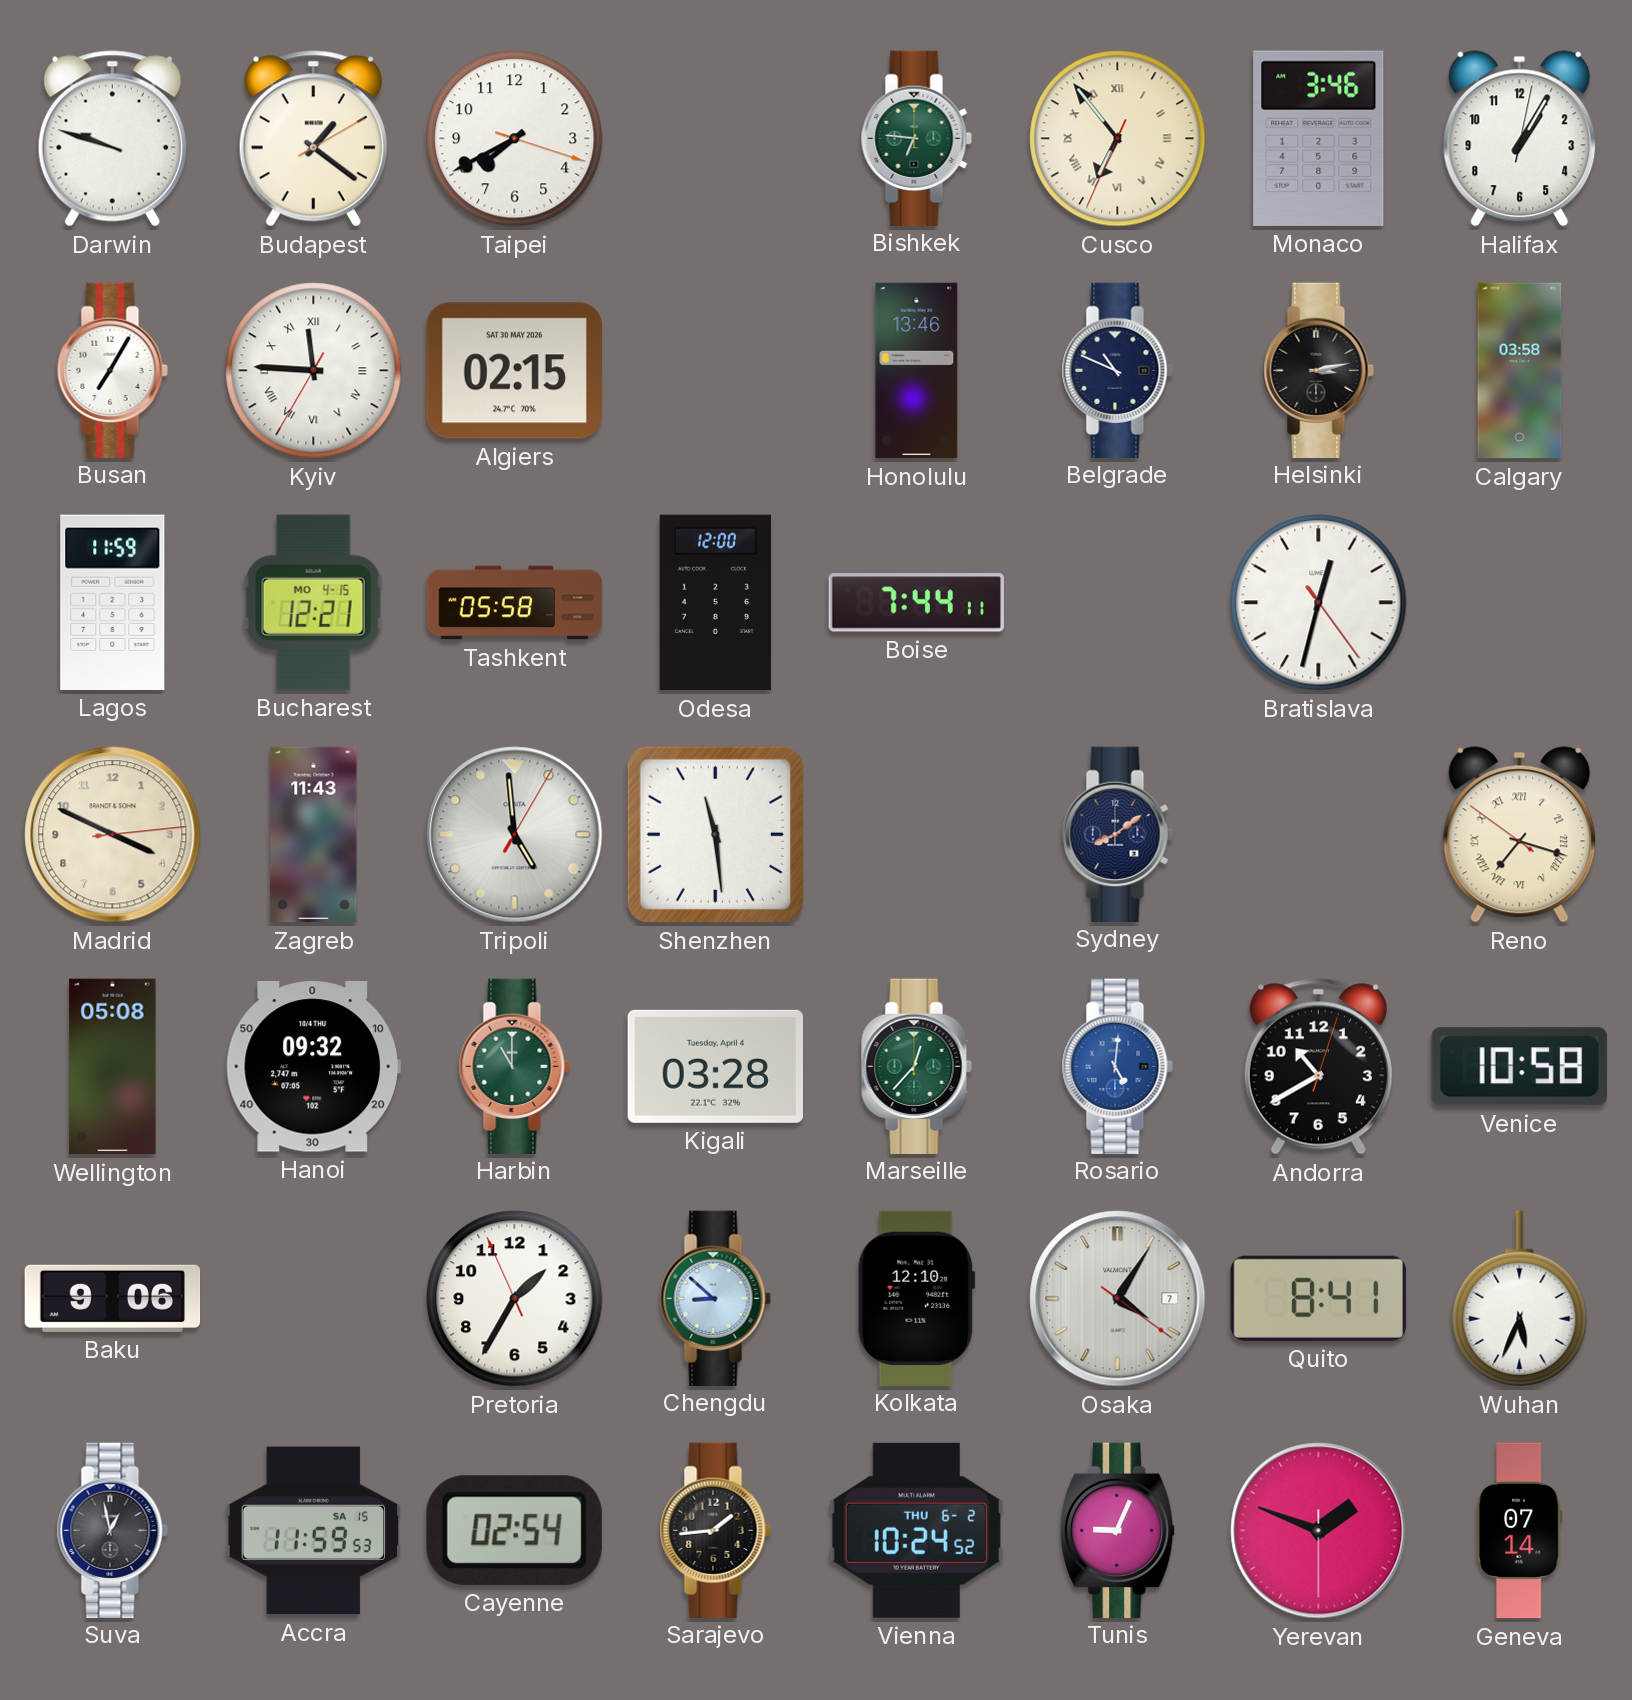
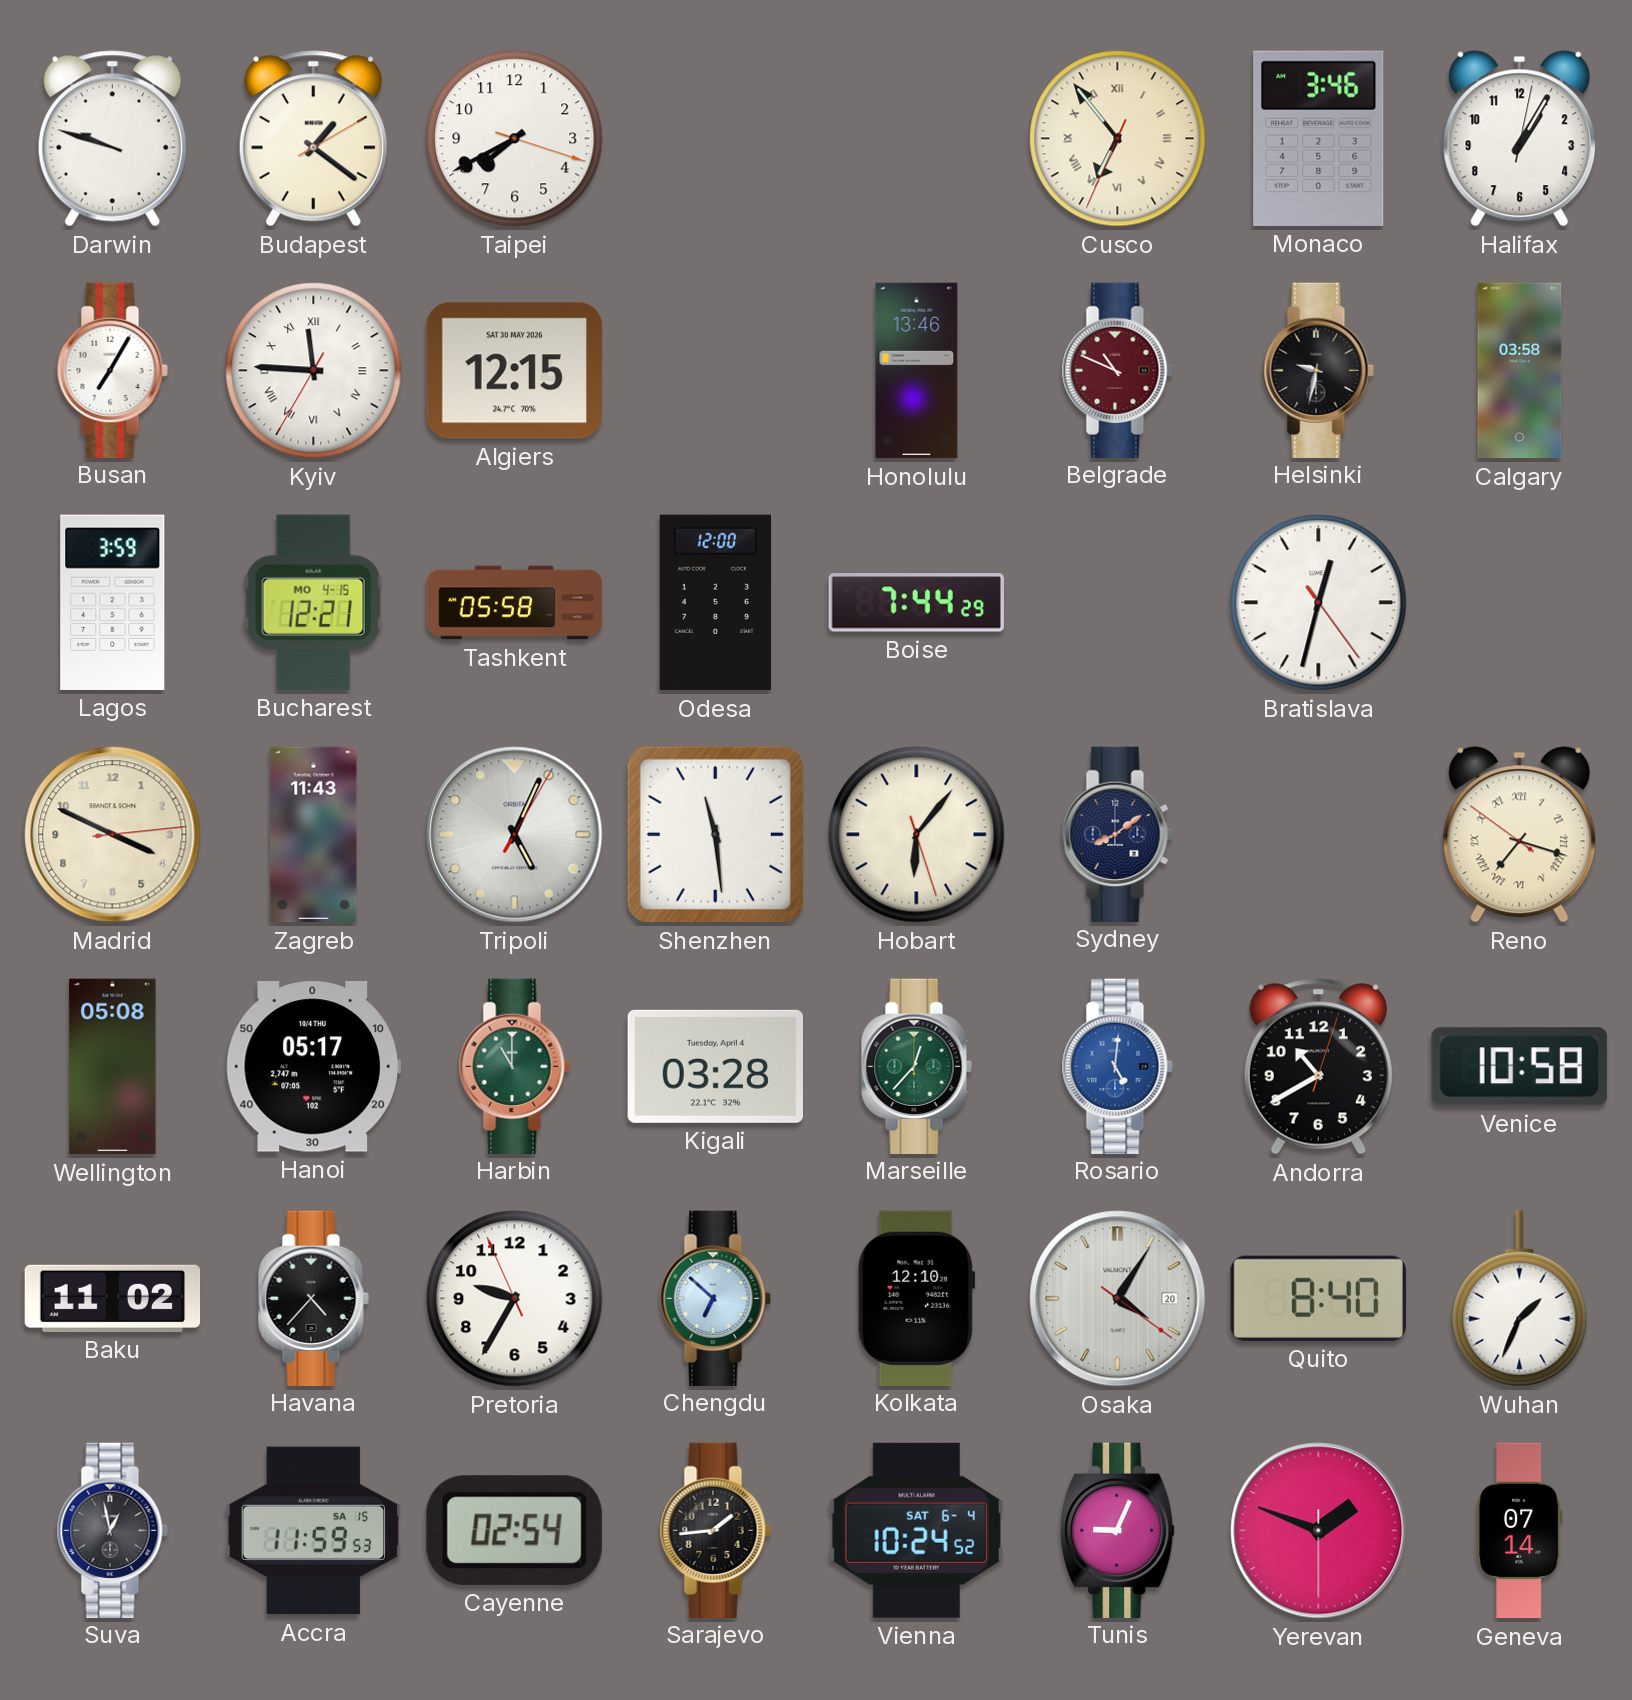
Bishkek: 6:46 -> none
Algiers: 02:15 -> 12:15
Belgrade dial: navy -> burgundy
Helsinki: 3:13 -> 9:32
Lagos: 11:59 -> 3:59
Boise: 7:44:11 -> 7:44:29
Tripoli: 4:59 -> 5:04
Hobart: none -> 6:06
Hanoi: 09:32 -> 05:17
Baku: 9:06 -> 11:02
Havana: none -> 4:37
Pretoria: 1:34 -> 9:34
Chengdu: 8:52 -> 6:52
Osaka date: 7 -> 20
Quito: 8:41 -> 8:40
Wuhan: 5:34 -> 1:34
Vienna date: THU 6-2 -> SAT 6-4
